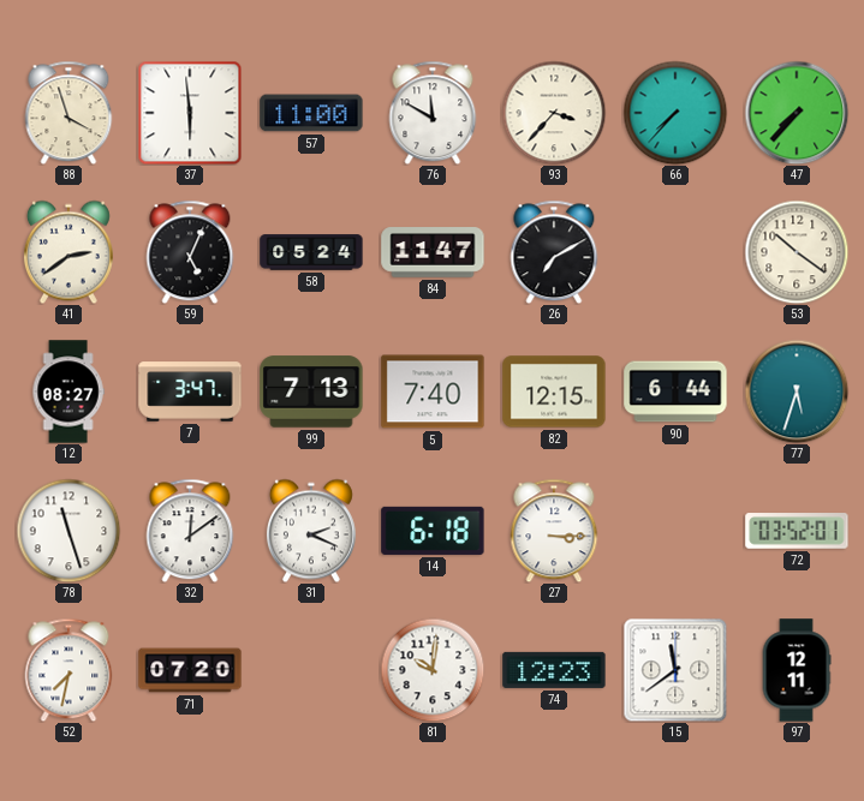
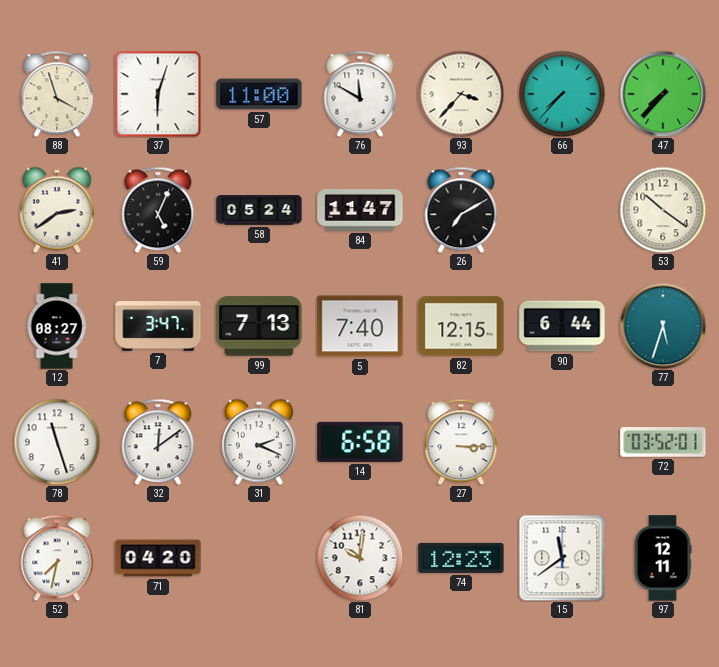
37: 5:59 -> 6:03
14: 6:18 -> 6:58
71: 07:20 -> 04:20
